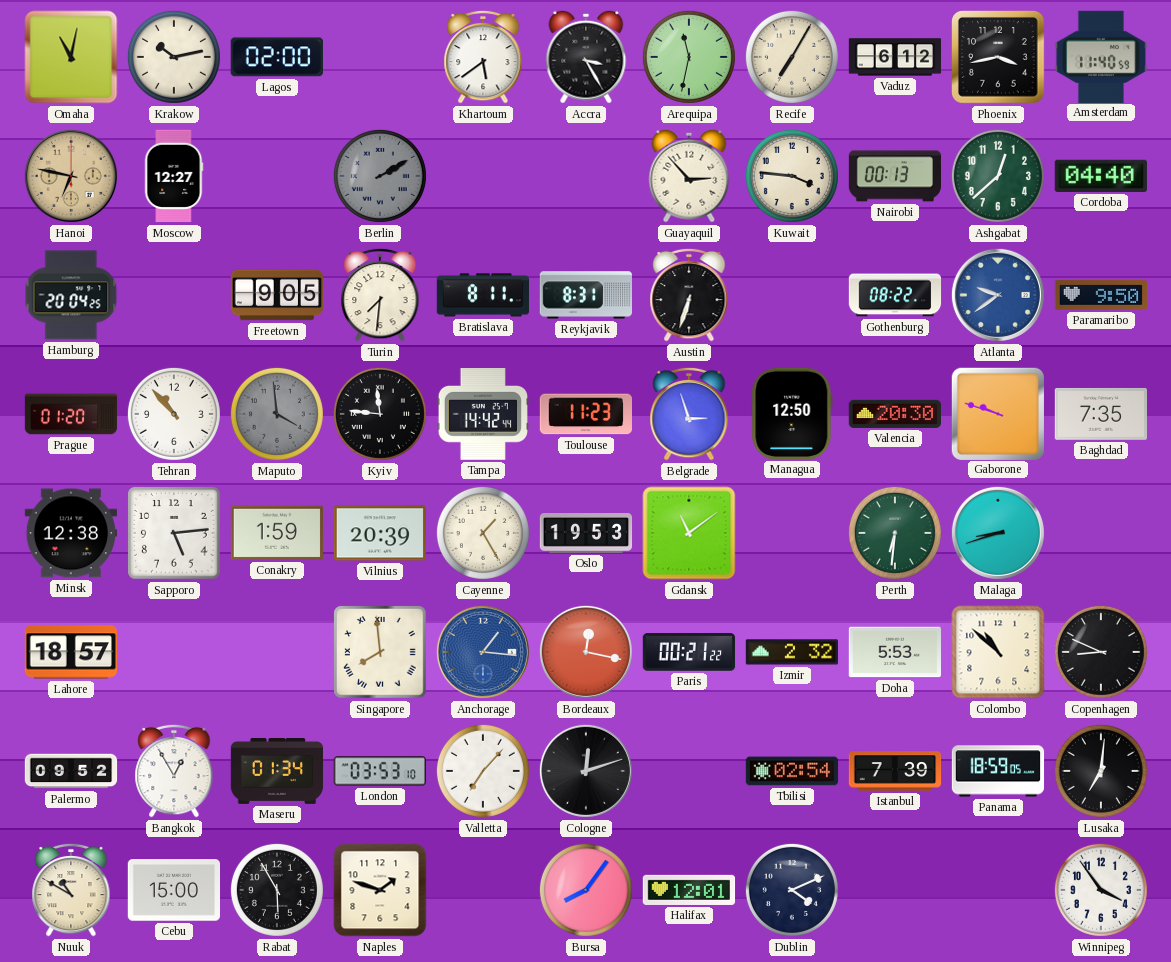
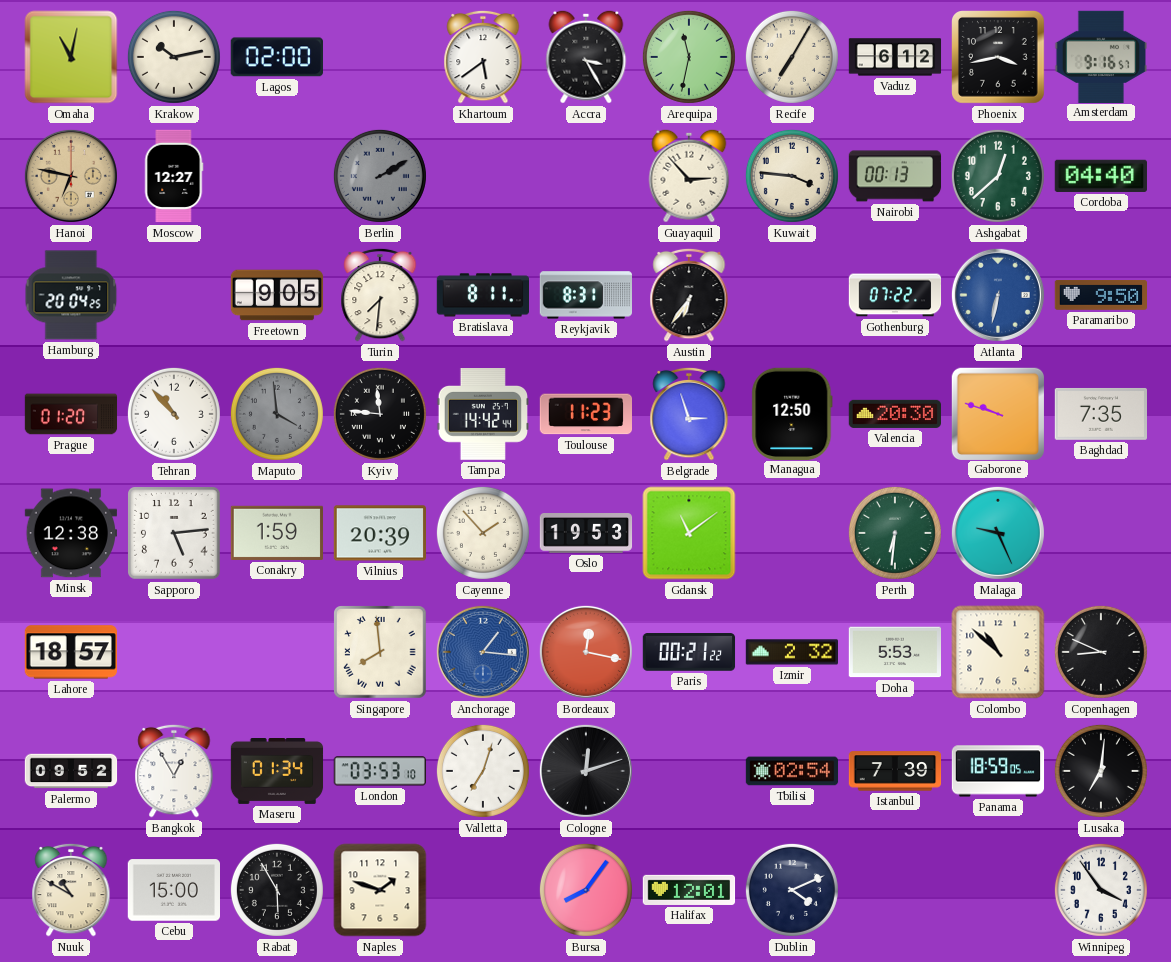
Amsterdam: 11:40 -> 9:16
Austin: 6:33 -> 6:36
Gothenburg: 08:22 -> 07:22
Atlanta: 9:39 -> 6:32
Cayenne: 1:25 -> 1:53
Malaga: 8:42 -> 9:26
Valletta: 7:07 -> 7:03
